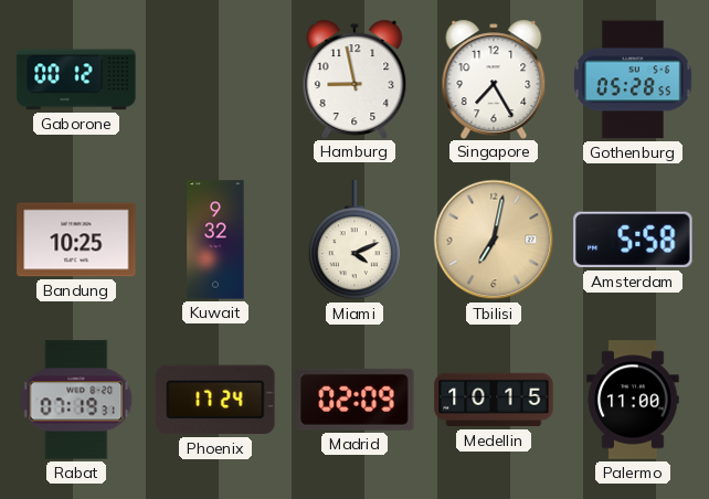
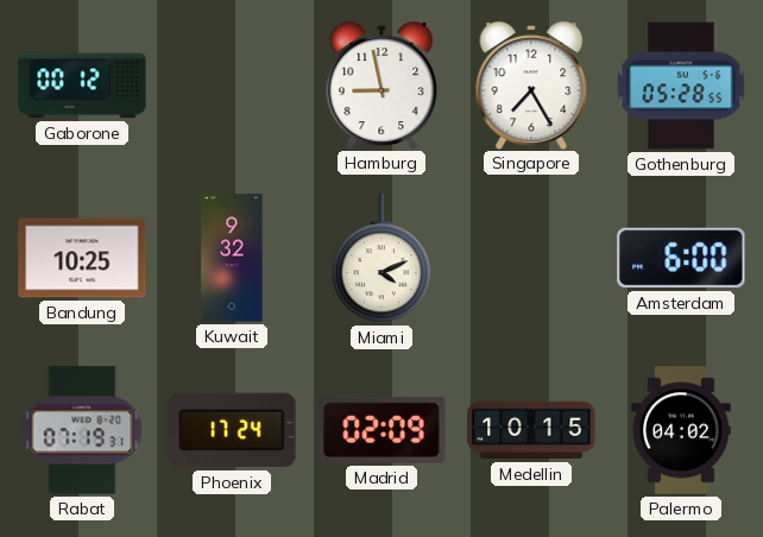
Tbilisi: 7:02 -> none
Amsterdam: 5:58 -> 6:00
Palermo: 11:00 -> 04:02
